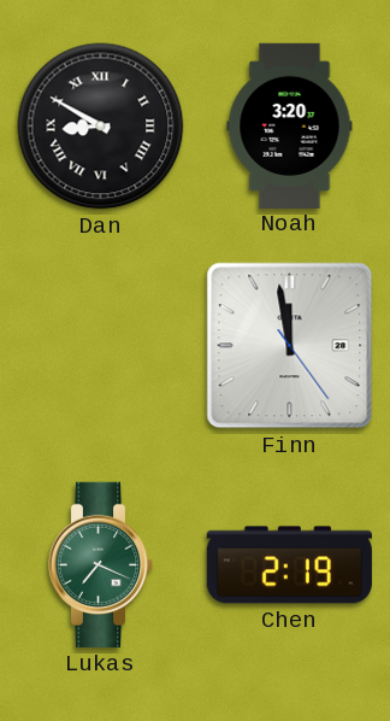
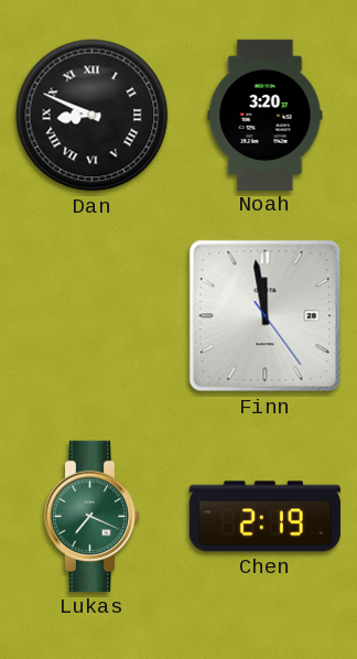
Dan: 8:50 -> 8:49
